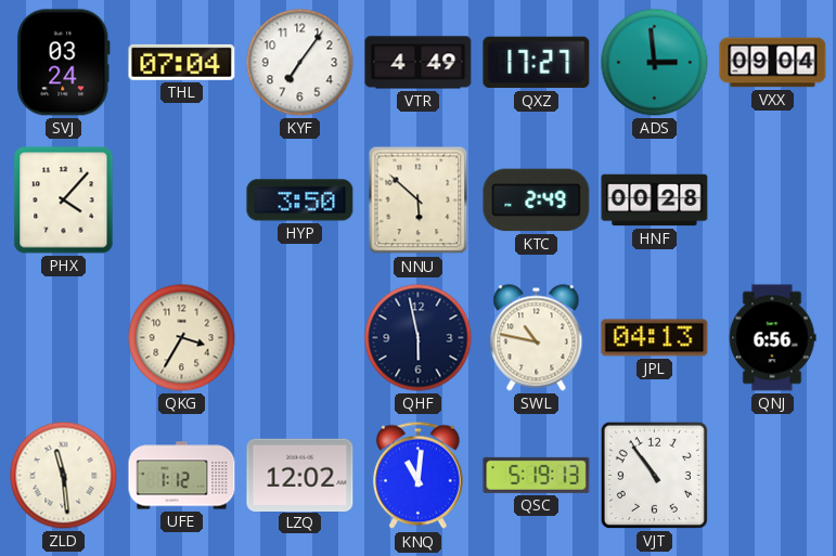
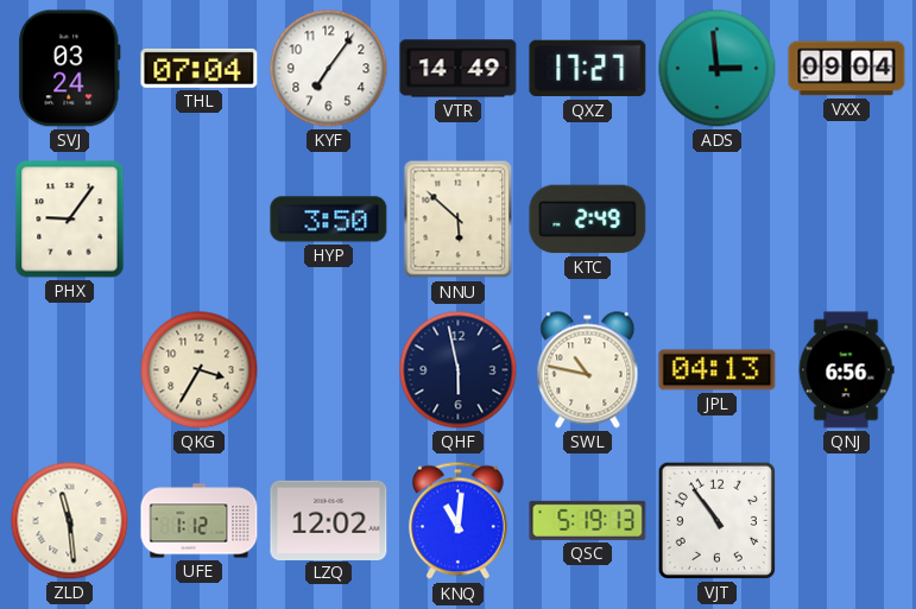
VTR: 4:49 -> 14:49
PHX: 4:07 -> 9:06
HNF: 00:28 -> none
